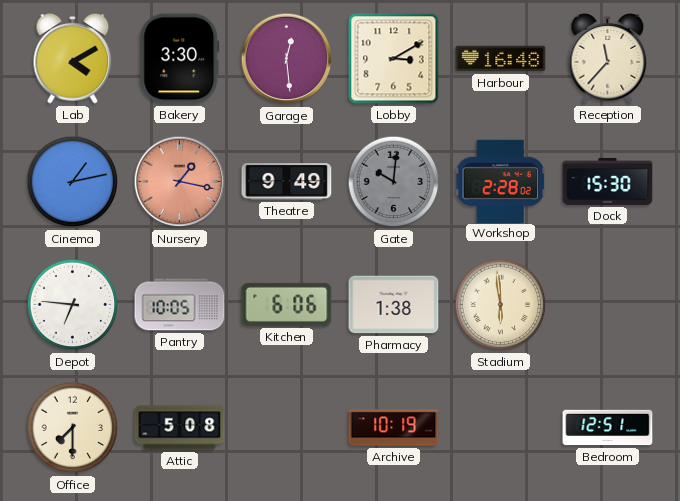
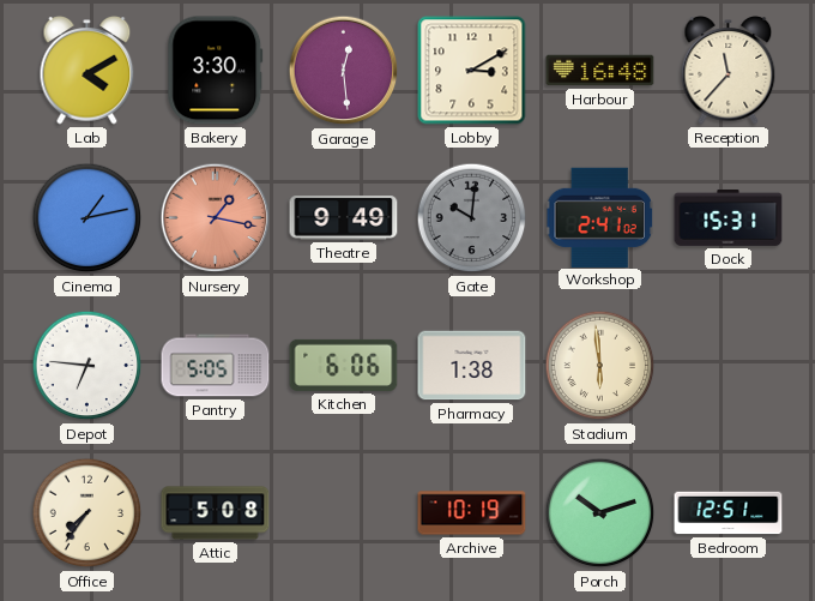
Workshop: 2:28 -> 2:41
Dock: 15:30 -> 15:31
Pantry: 10:05 -> 5:05
Office: 7:30 -> 7:36
Porch: none -> 10:12
